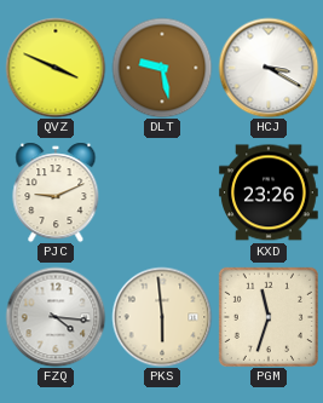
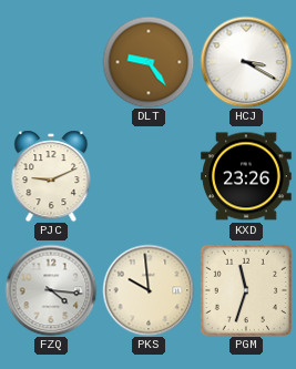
QVZ: 3:49 -> none
DLT: 9:28 -> 9:24
PKS: 5:59 -> 9:59
